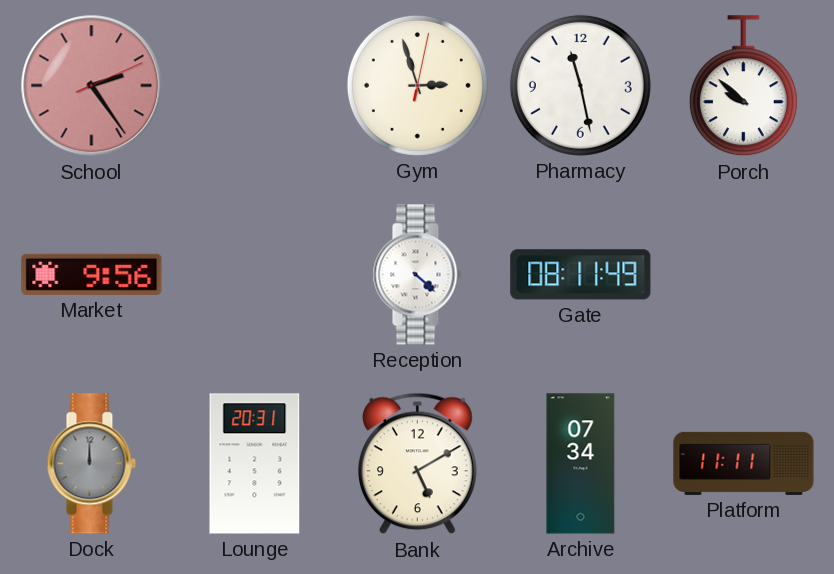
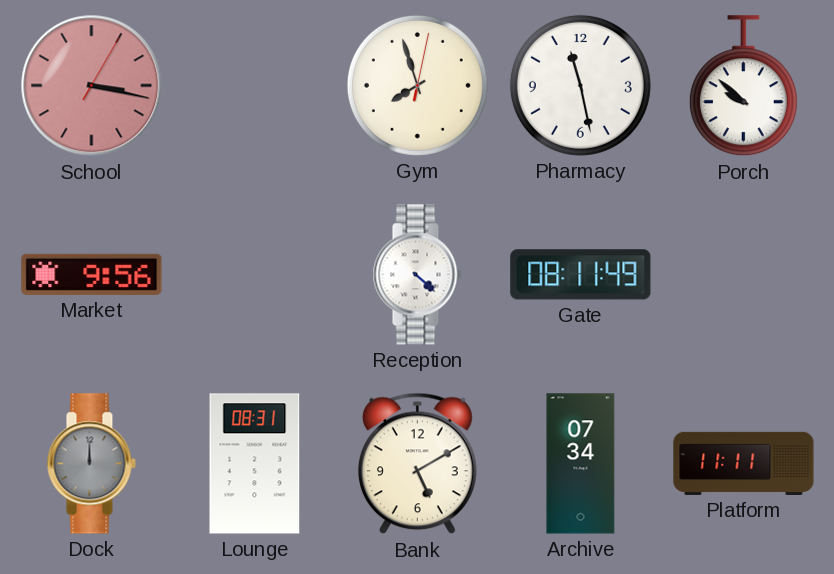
School: 2:24 -> 3:17
Gym: 2:57 -> 7:57
Lounge: 20:31 -> 08:31
